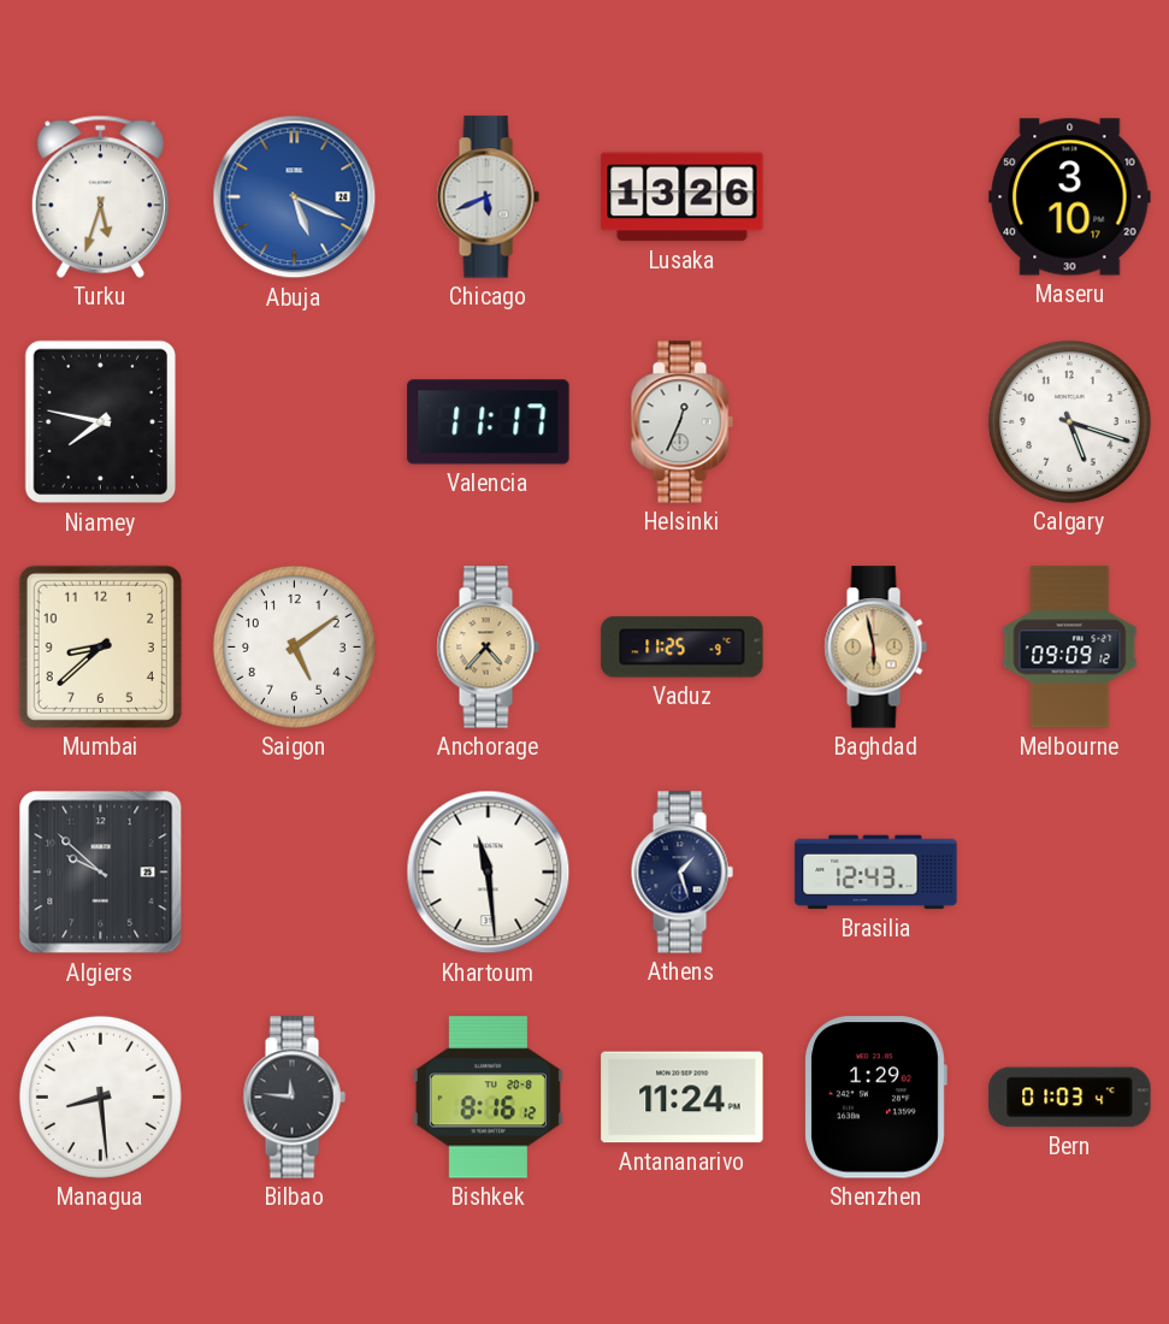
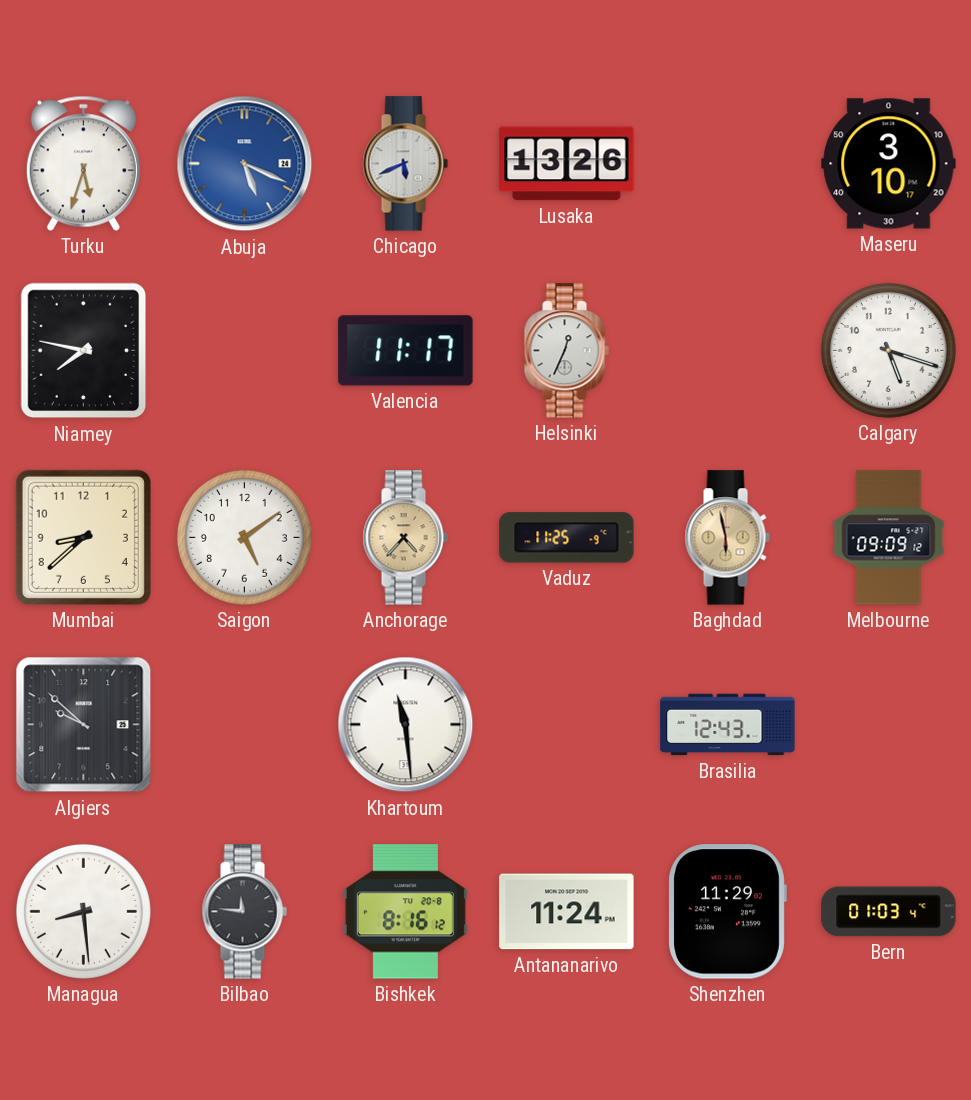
Athens: 1:27 -> none
Shenzhen: 1:29 -> 11:29
